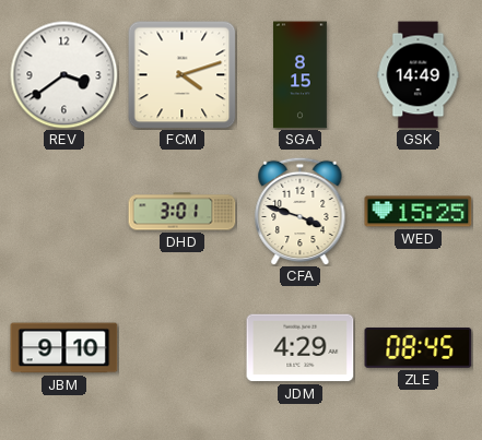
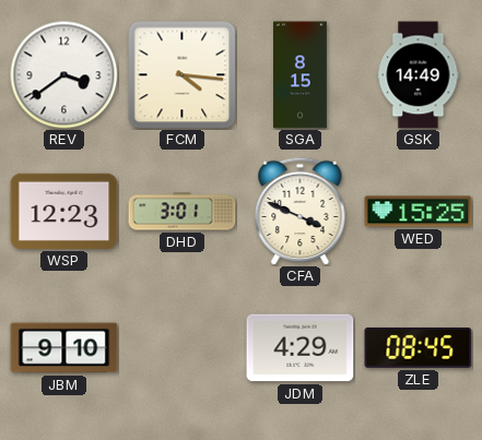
FCM: 4:12 -> 4:16
WSP: none -> 12:23
CFA: 3:48 -> 3:49
